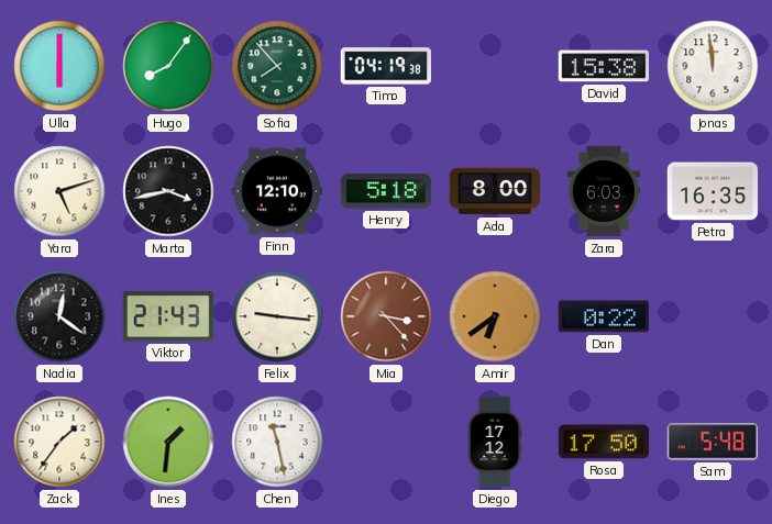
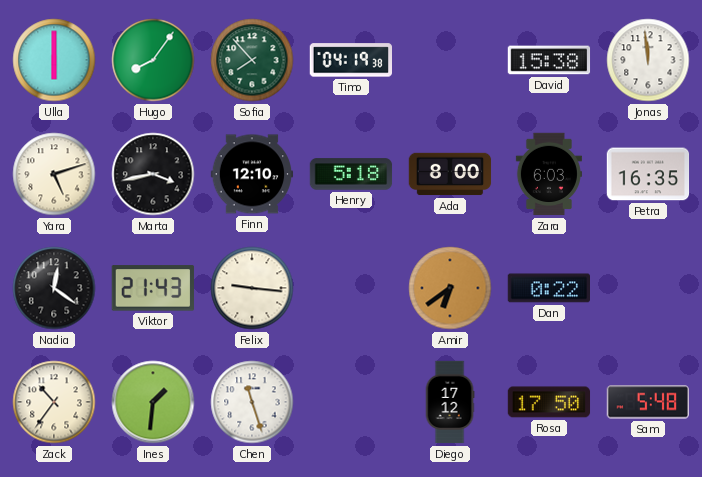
Mia: 3:23 -> none
Zack: 1:36 -> 10:36
Chen: 11:28 -> 11:27
